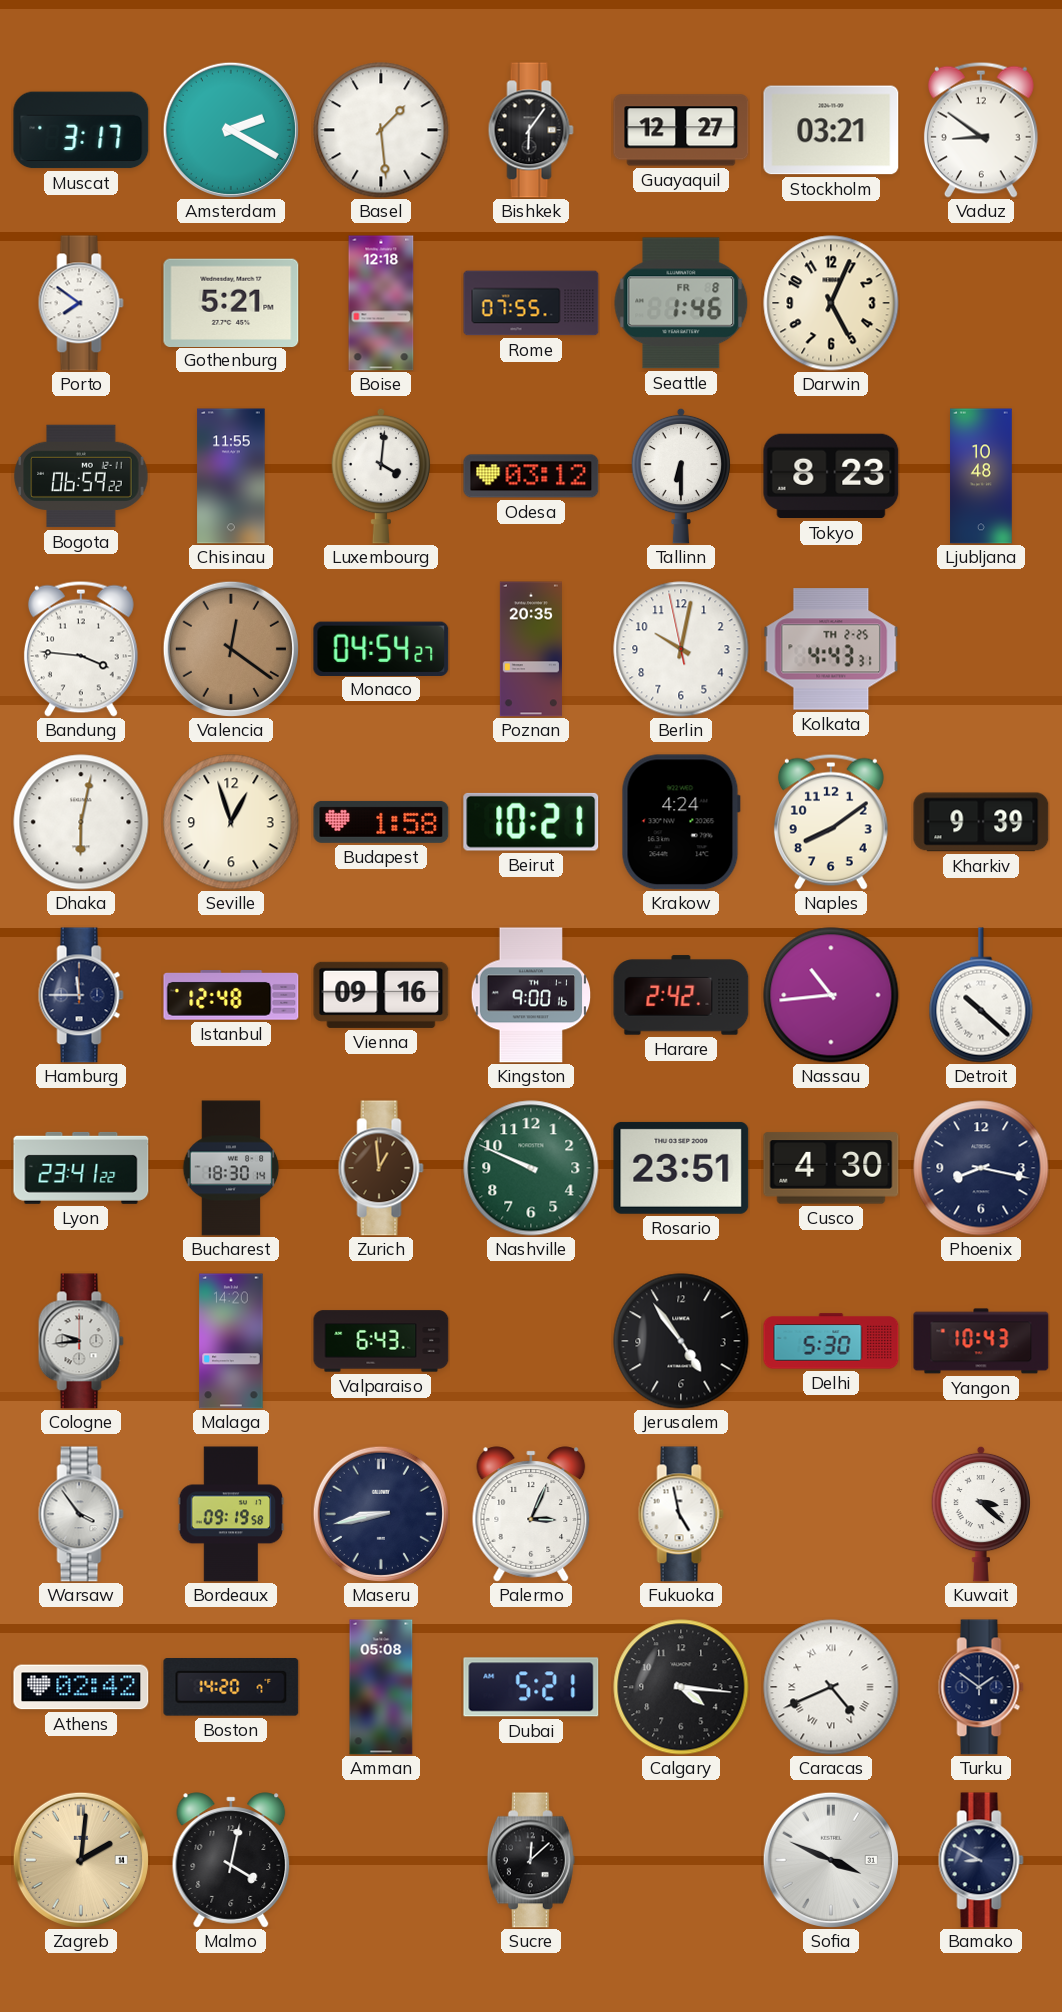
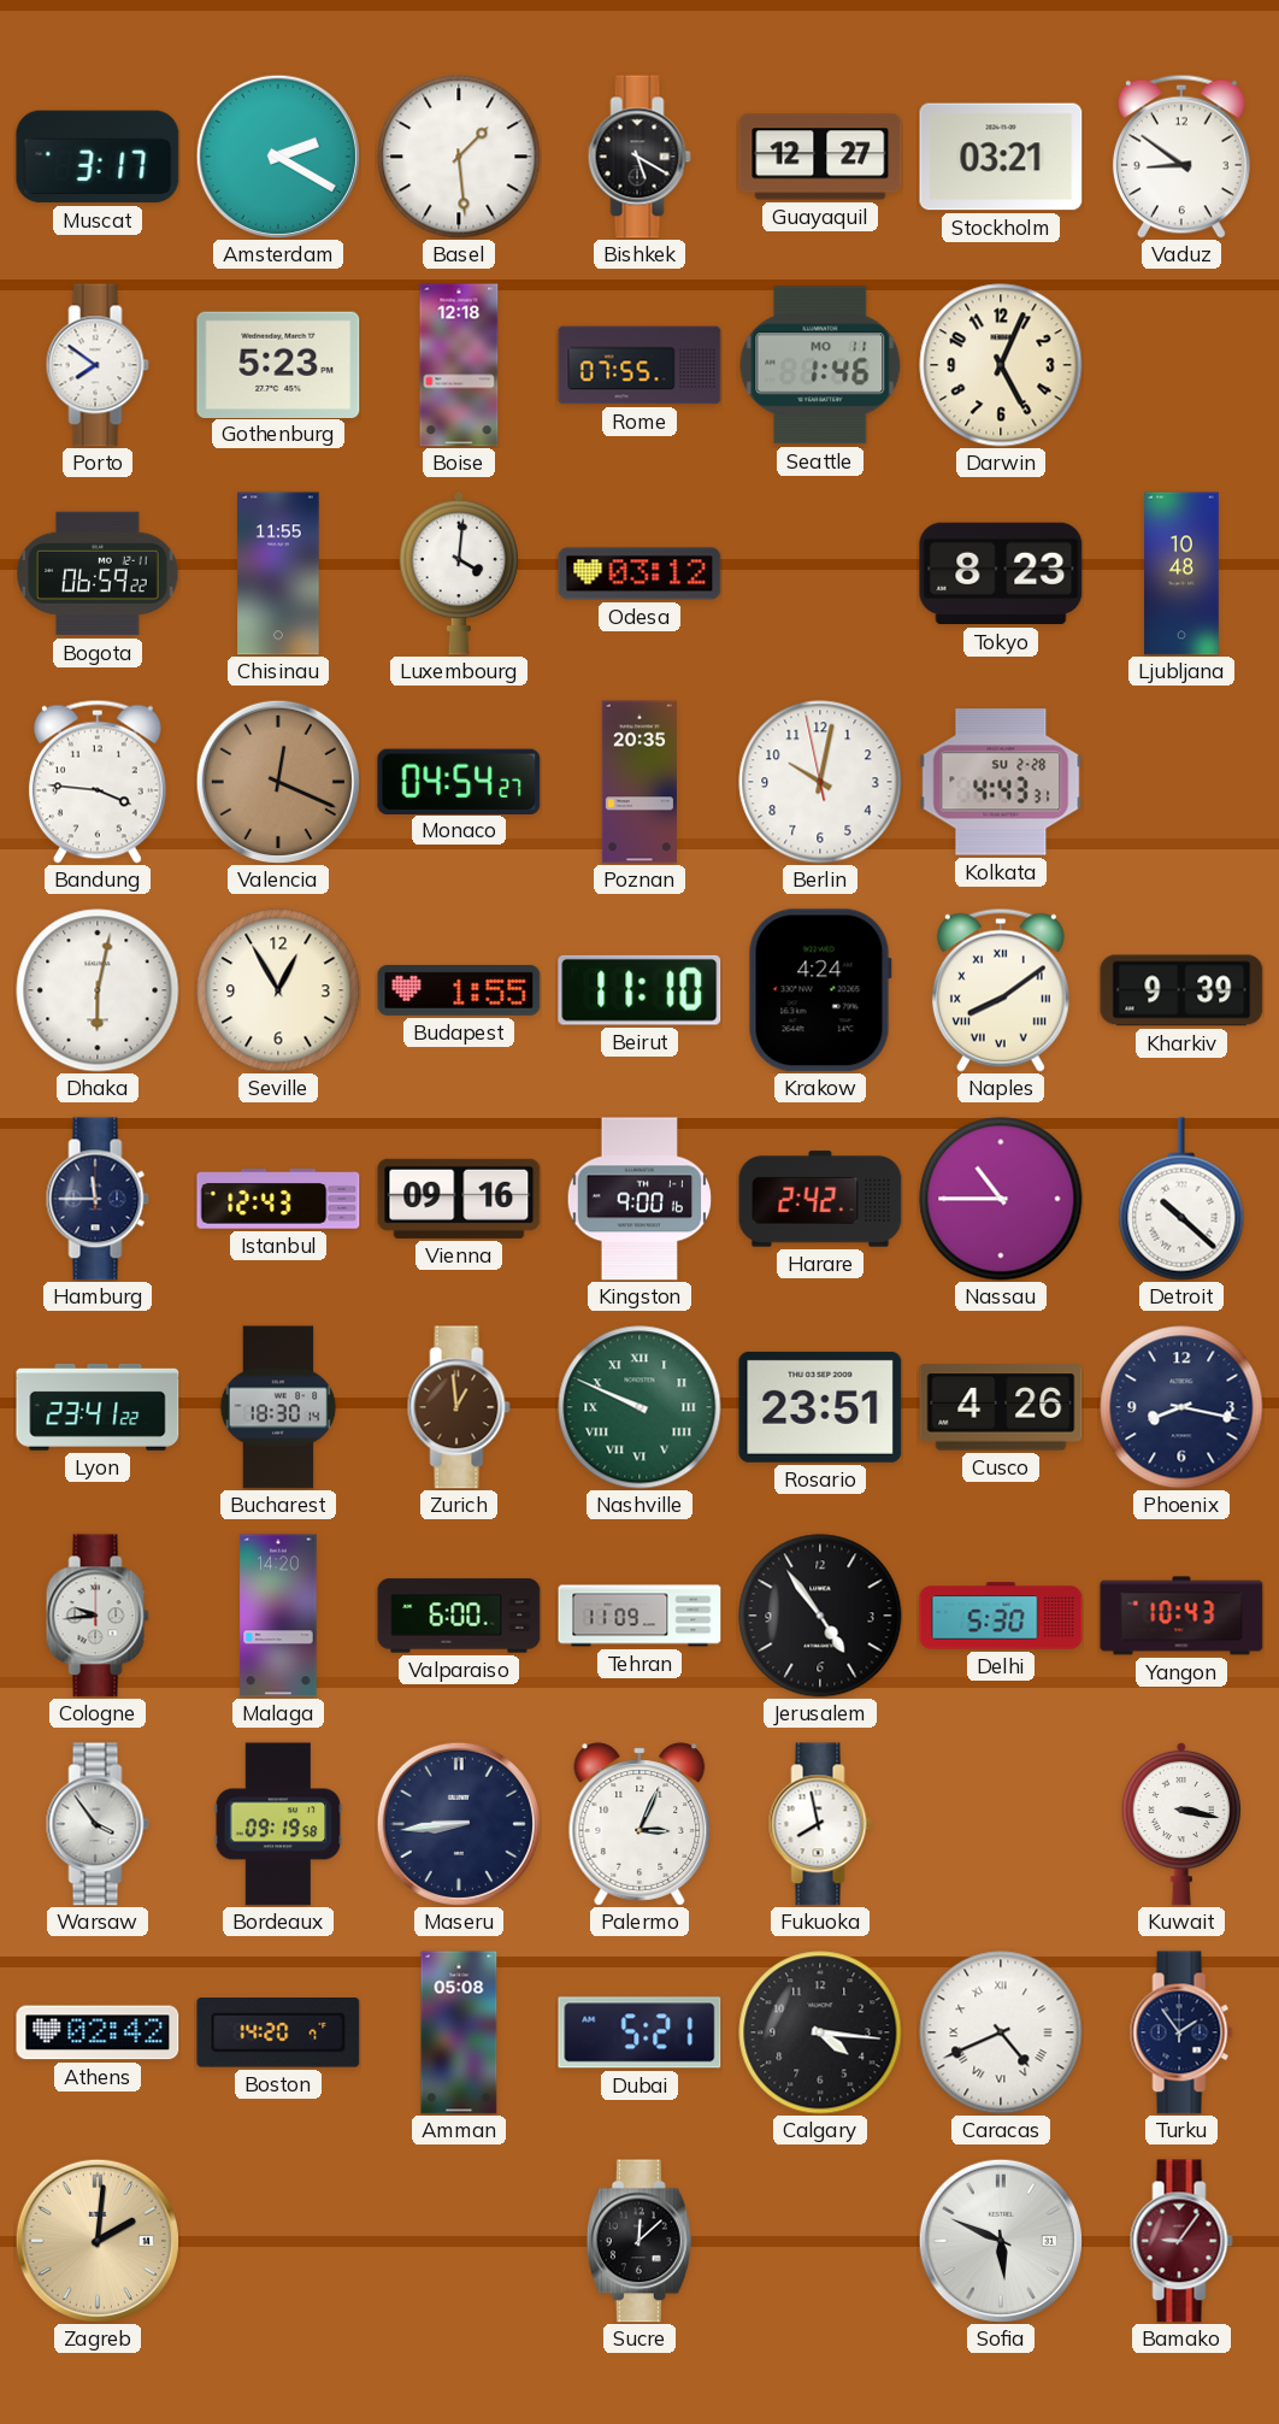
Bishkek: 6:06 -> 5:20
Gothenburg: 5:21 -> 5:23
Seattle date: FR 8 -> MO 11
Tallinn: 6:30 -> none
Valencia: 12:21 -> 12:19
Kolkata date: TH 2-25 -> SU 2-28
Seville: 12:57 -> 12:55
Budapest: 1:58 -> 1:55
Beirut: 10:21 -> 11:10
Naples numerals: Arabic -> Roman
Istanbul: 12:48 -> 12:43
Nassau: 10:44 -> 10:45
Nashville numerals: Arabic -> Roman
Cusco: 4:30 -> 4:26
Valparaiso: 6:43 -> 6:00
Tehran: none -> 11:09
Maseru: 8:43 -> 8:44
Fukuoka: 4:58 -> 7:58
Kuwait: 3:22 -> 3:17
Turku: 1:51 -> 1:54
Malmo: 4:02 -> none
Sofia: 3:49 -> 5:49
Bamako: 8:50 -> 9:06
Bamako dial: navy -> burgundy
